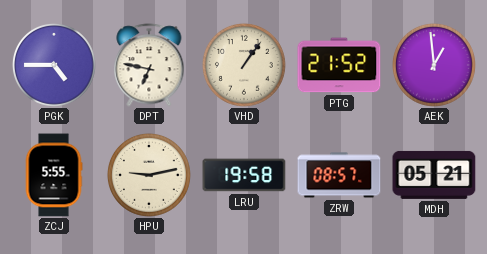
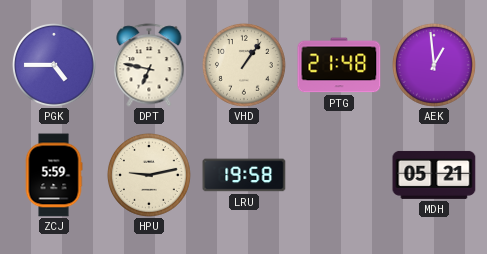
PTG: 21:52 -> 21:48
ZCJ: 5:55 -> 5:59
ZRW: 08:57 -> none
